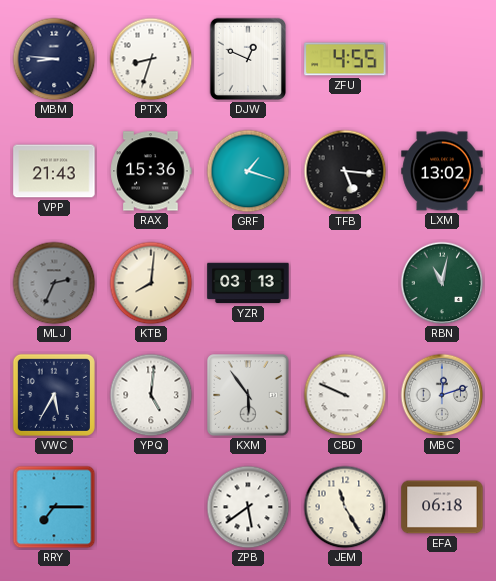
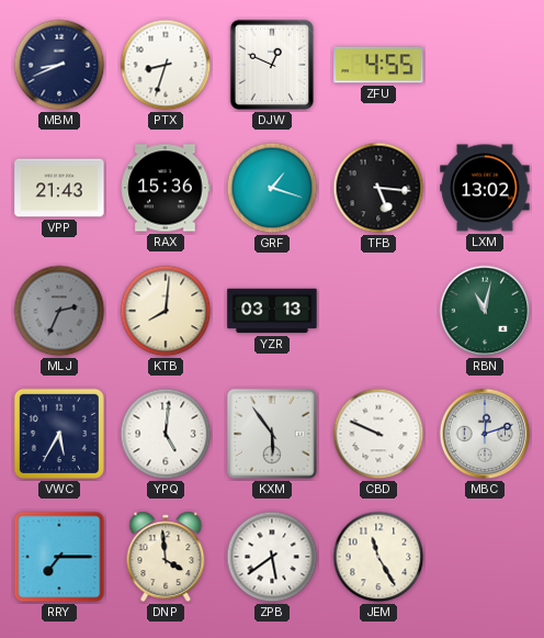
MBM: 8:46 -> 8:41
DNP: none -> 3:59
EFA: 06:18 -> none
